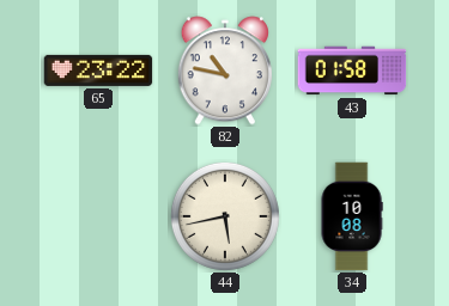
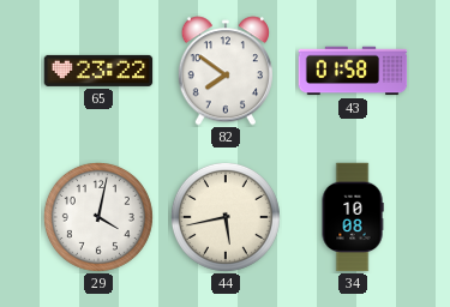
82: 10:47 -> 7:51
29: none -> 4:02
